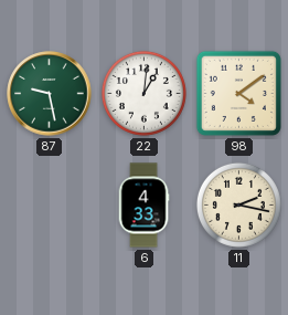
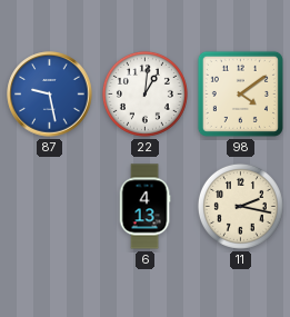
87 dial: green -> blue
6: 4:33 -> 4:13
